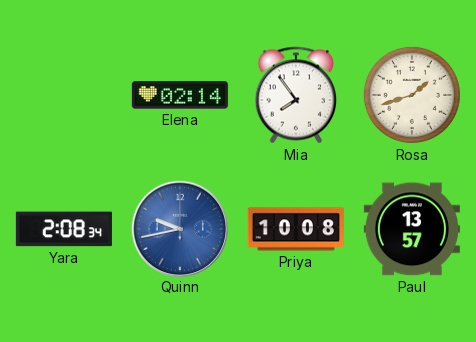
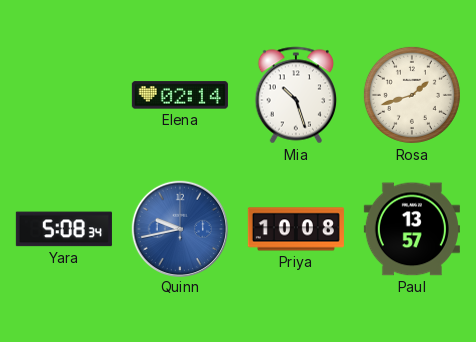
Mia: 7:54 -> 10:27
Yara: 2:08 -> 5:08
